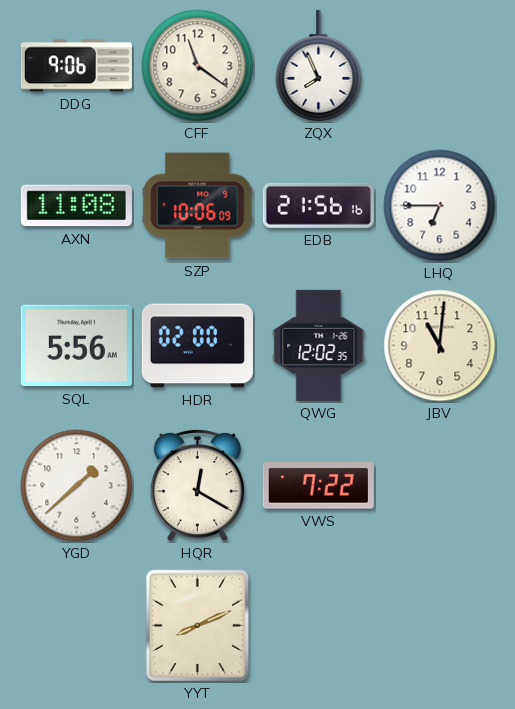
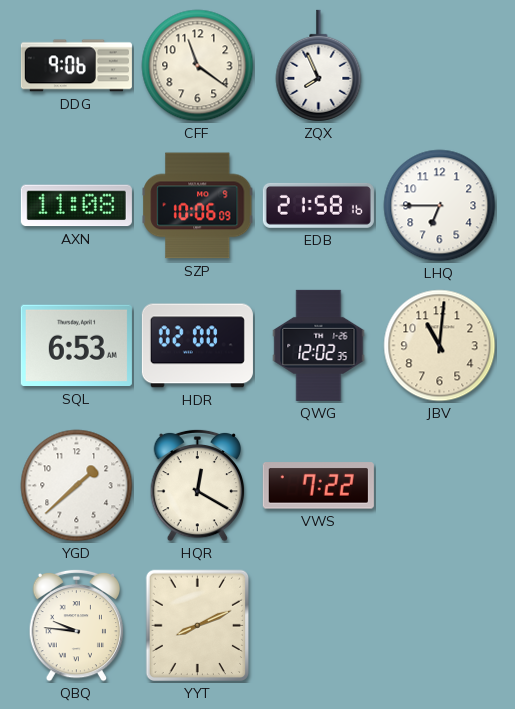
EDB: 21:56 -> 21:58
SQL: 5:56 -> 6:53
QBQ: none -> 9:46
